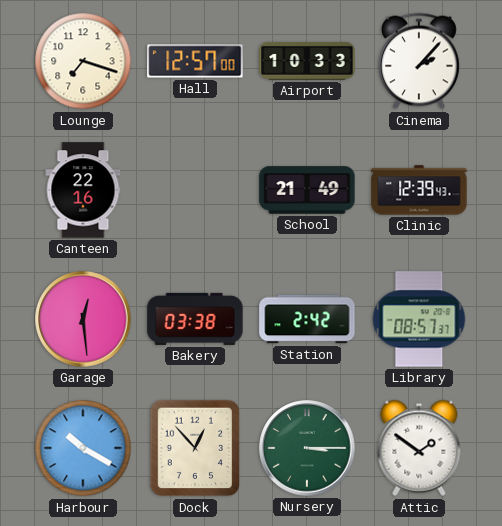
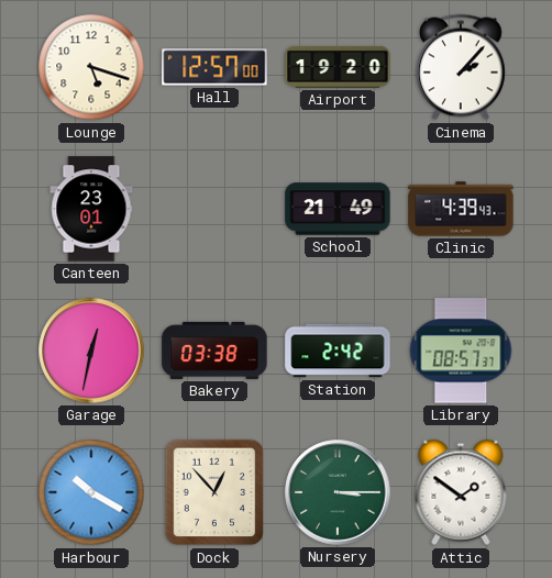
Lounge: 7:18 -> 5:18
Airport: 10:33 -> 19:20
Canteen: 22:16 -> 23:01
Clinic: 12:39 -> 4:39
Garage: 12:29 -> 12:32
